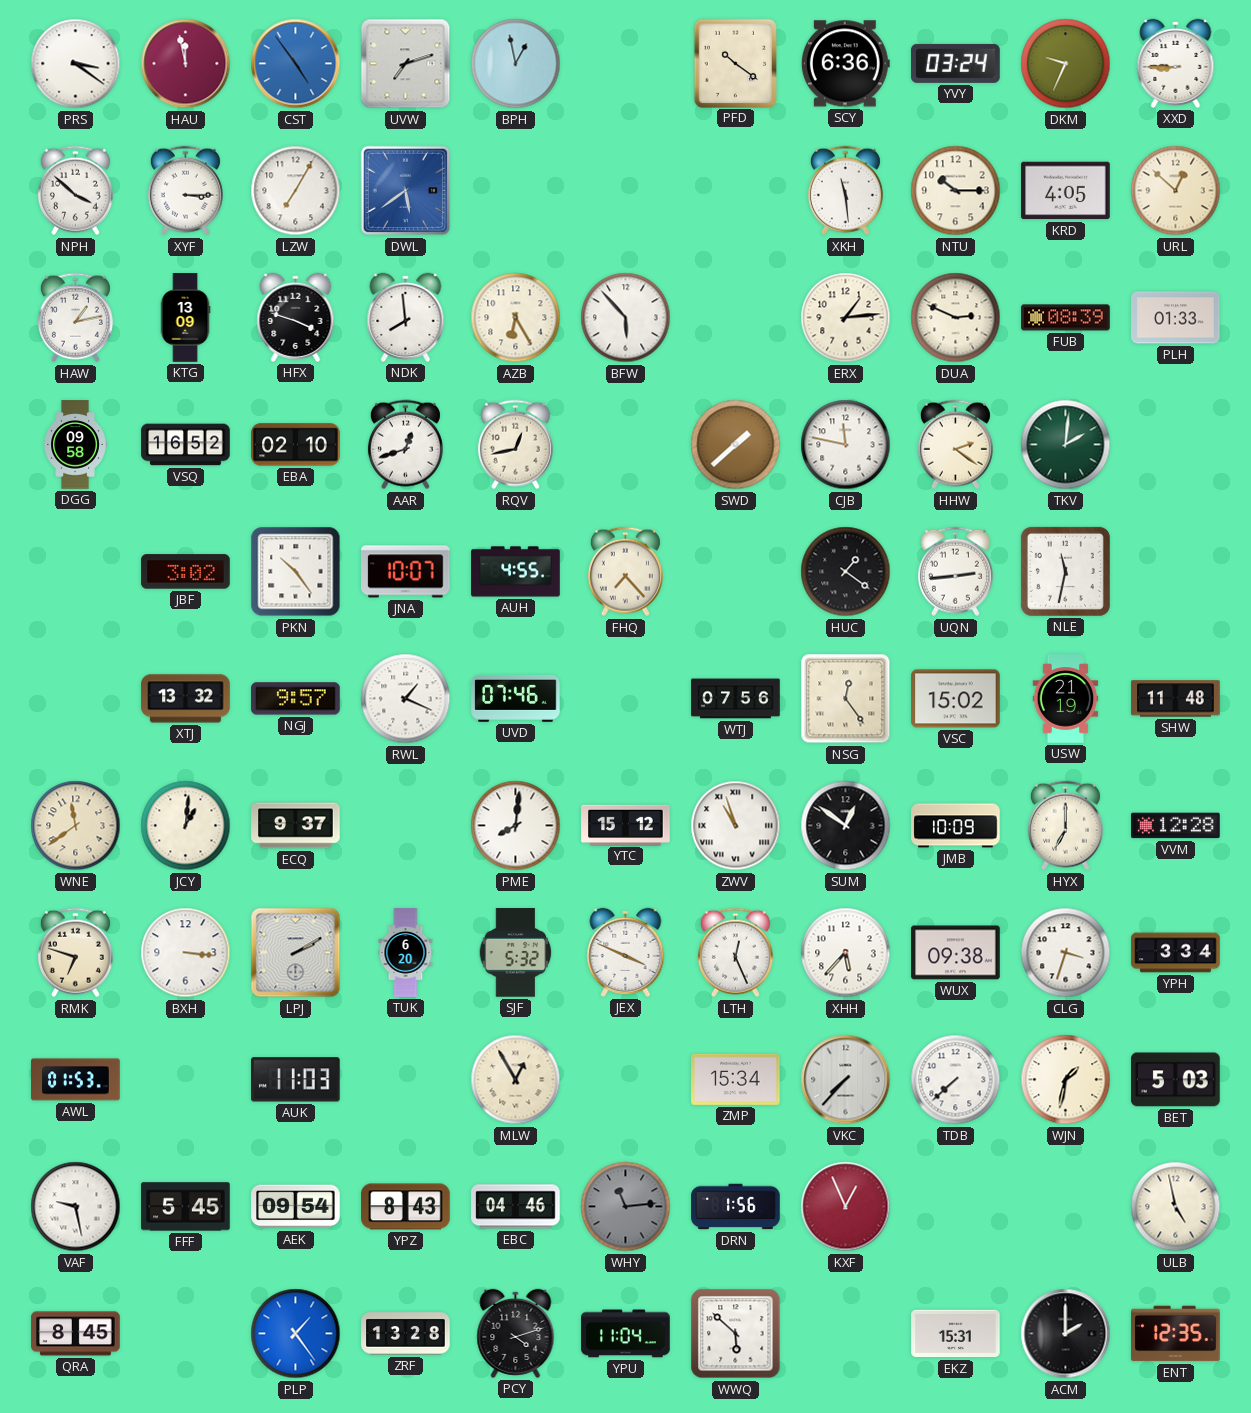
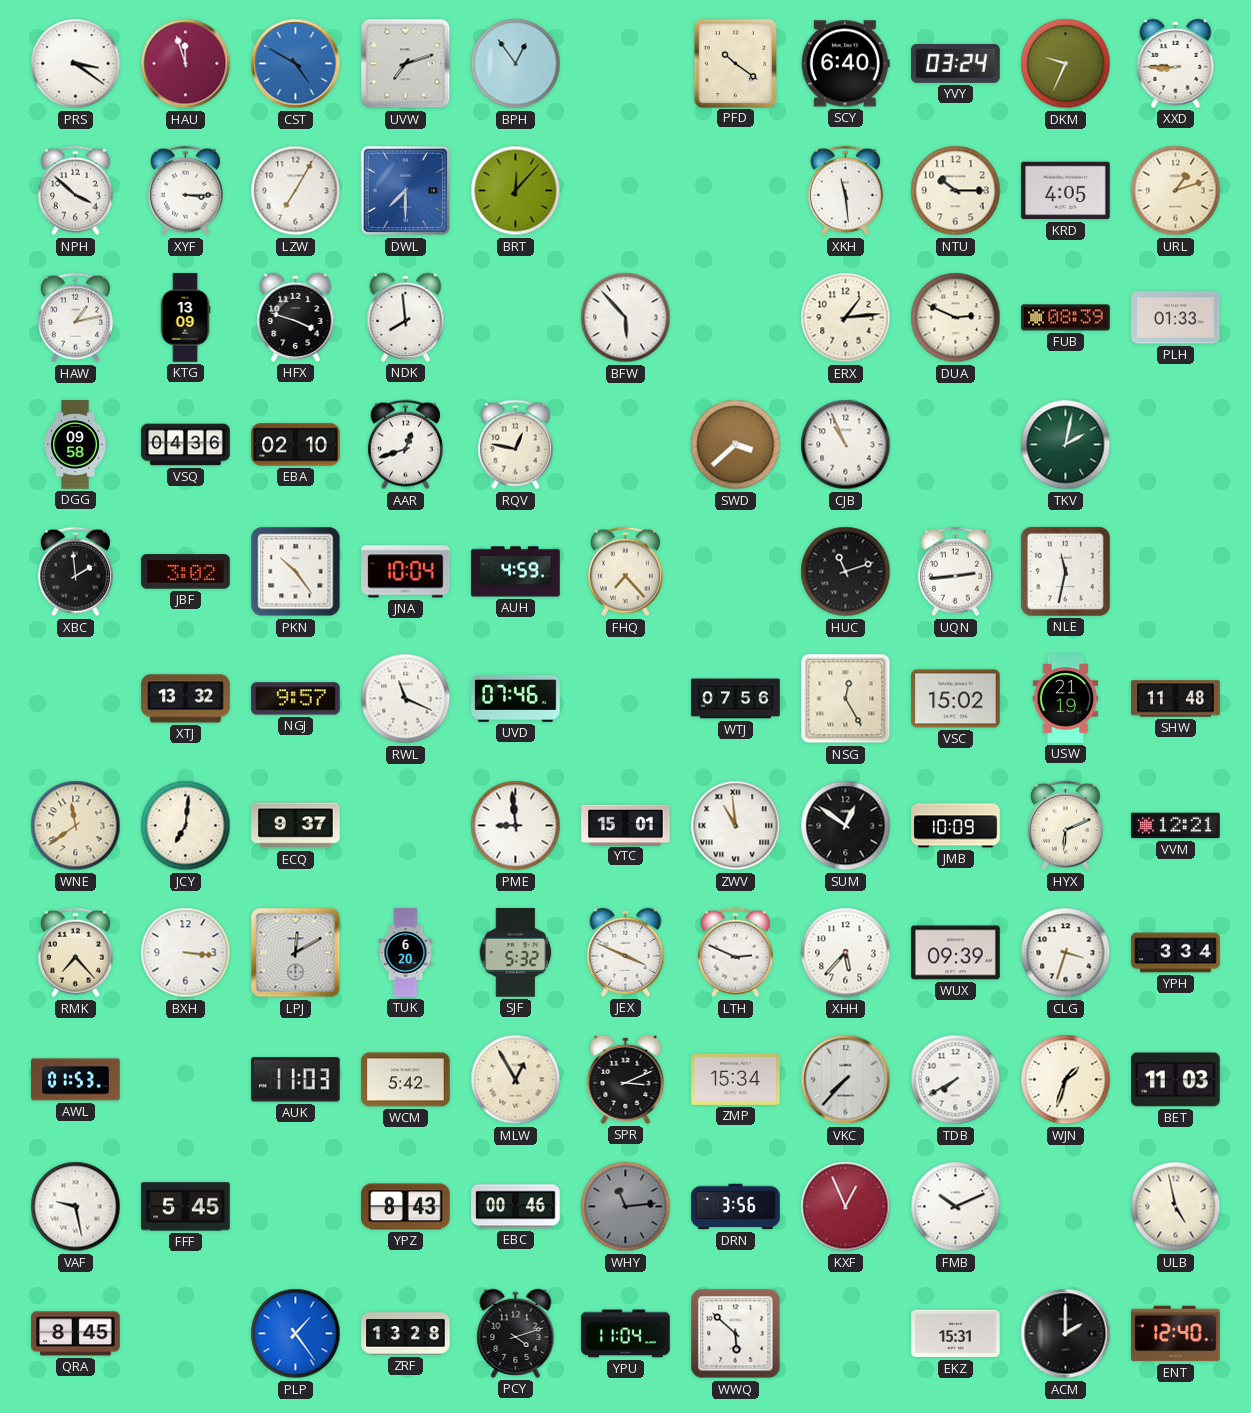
HAU: 11:58 -> 11:57
CST: 4:54 -> 4:50
BPH: 12:58 -> 12:54
SCY: 6:36 -> 6:40
DWL: 5:39 -> 7:30
BRT: none -> 12:07
URL: 12:52 -> 1:12
AZB: 6:25 -> none
VSQ: 16:52 -> 04:36
RQV: 12:43 -> 12:47
SWD: 1:38 -> 3:38
CJB: 11:47 -> 10:56
HHW: 2:21 -> none
TKV: 2:01 -> 2:02
XBC: none -> 1:59
JNA: 10:07 -> 10:04
AUH: 4:55 -> 4:59
HUC: 1:21 -> 11:12
RWL: 1:19 -> 11:19
NSG: 12:24 -> 12:25
JCY: 1:01 -> 7:01
PME: 8:01 -> 8:59
YTC: 15:12 -> 15:01
ZWV: 10:57 -> 10:59
HYX: 7:00 -> 6:11
VVM: 12:28 -> 12:21
RMK: 6:48 -> 7:23
LPJ: 2:10 -> 12:10
LTH: 12:26 -> 2:49
WUX: 09:38 -> 09:39
WCM: none -> 5:42
SPR: none -> 3:11
TDB: 7:38 -> 7:40
WJN: 1:32 -> 1:33
BET: 5:03 -> 11:03
AEK: 09:54 -> none
EBC: 04:46 -> 00:46
DRN: 1:56 -> 3:56
FMB: none -> 10:11
ENT: 12:35 -> 12:40
